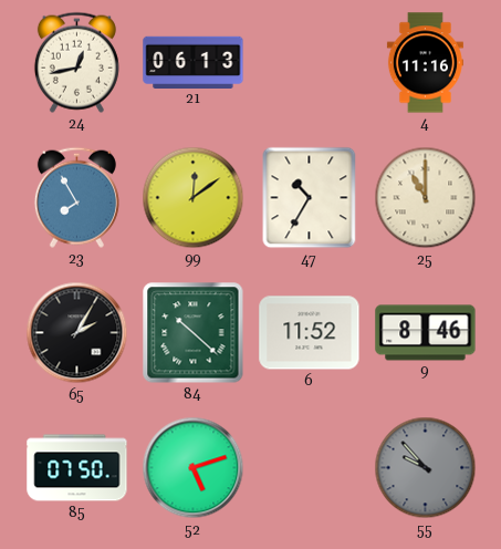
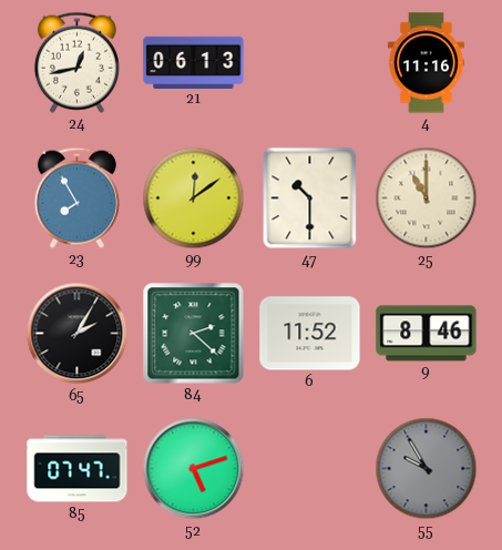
47: 10:35 -> 10:30
84: 10:22 -> 2:22
85: 07:50 -> 07:47
55: 9:53 -> 9:55
